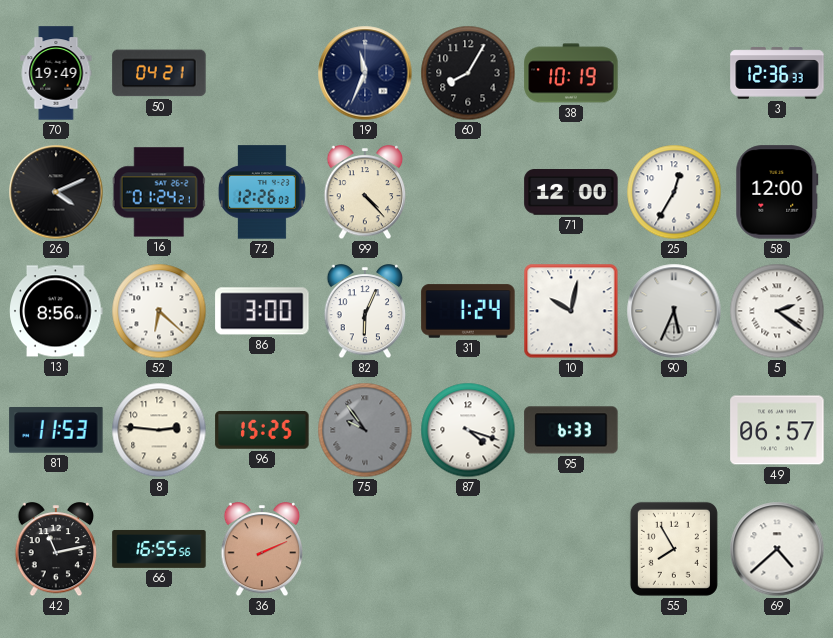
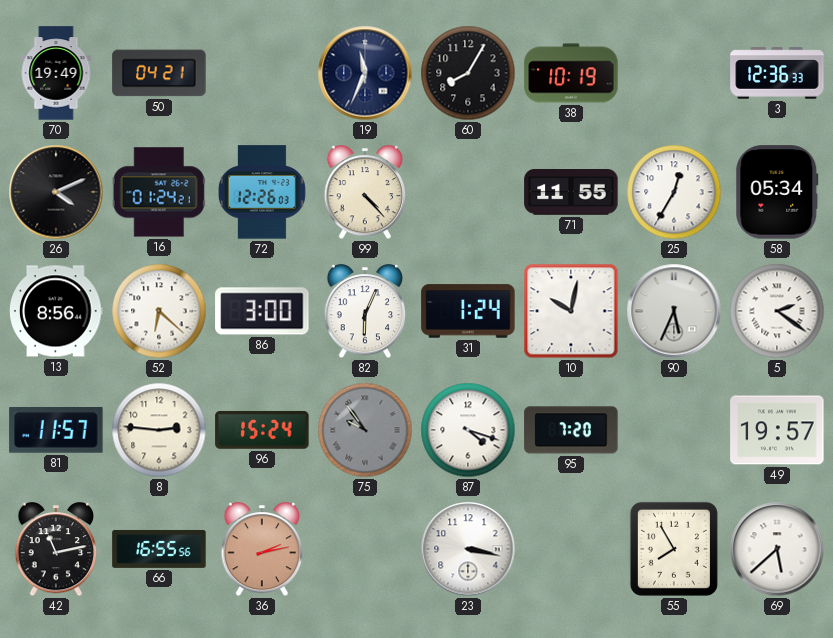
71: 12:00 -> 11:55
58: 12:00 -> 05:34
81: 11:53 -> 11:57
96: 15:25 -> 15:24
95: 6:33 -> 7:20
49: 06:57 -> 19:57
36: 2:11 -> 2:13
23: none -> 3:17
69: 4:38 -> 5:38
